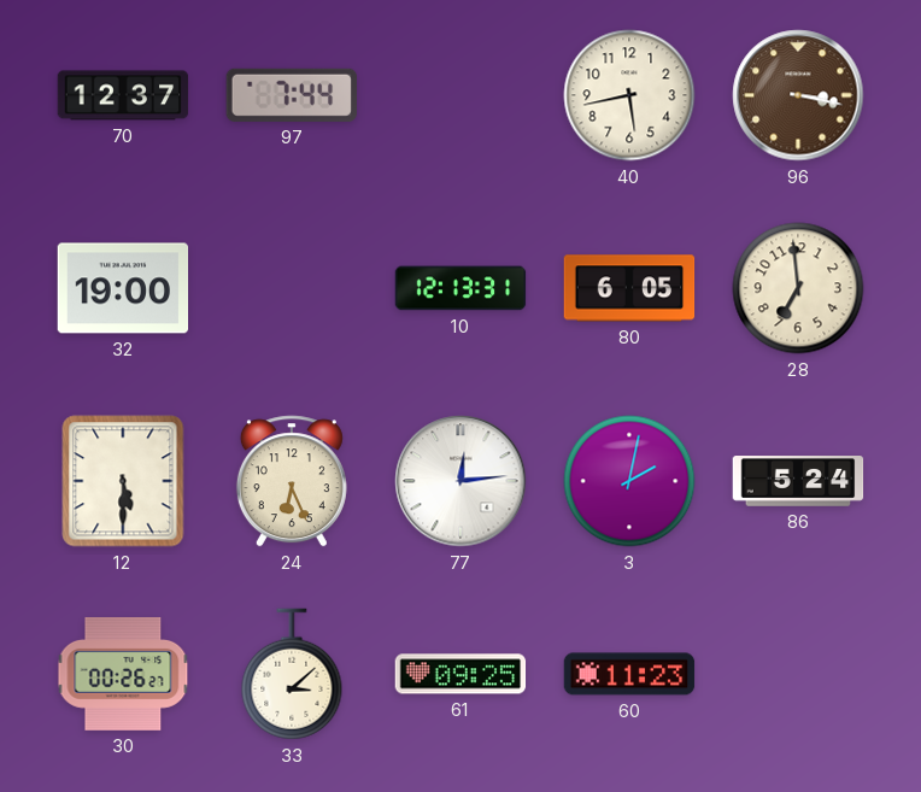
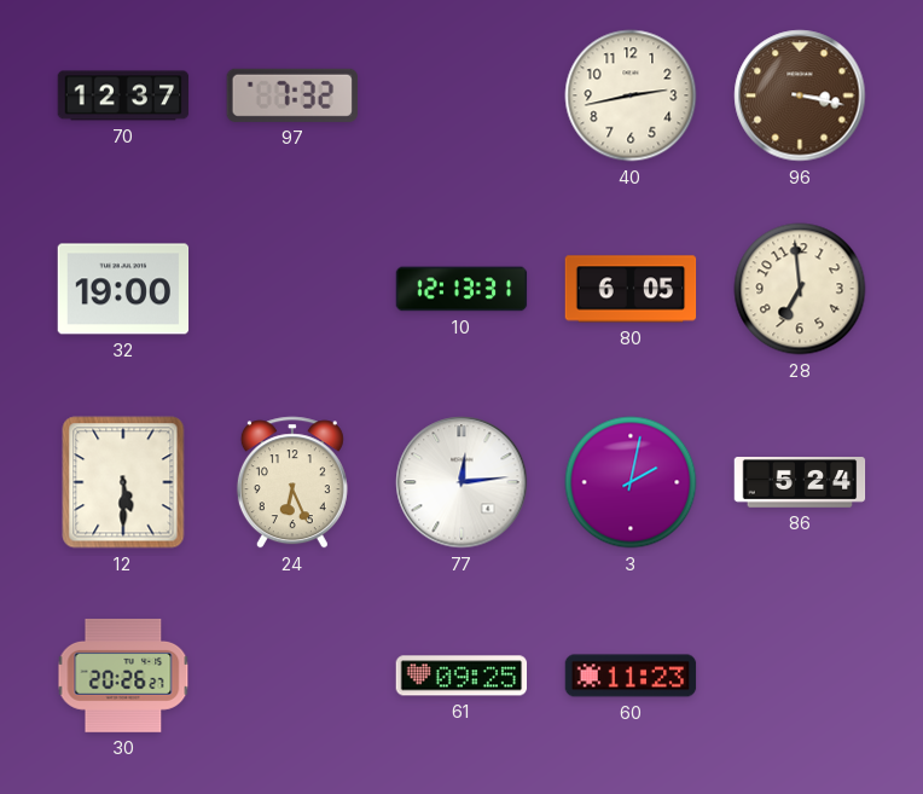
97: 7:44 -> 7:32
40: 5:43 -> 2:43
30: 00:26 -> 20:26
33: 3:08 -> none
